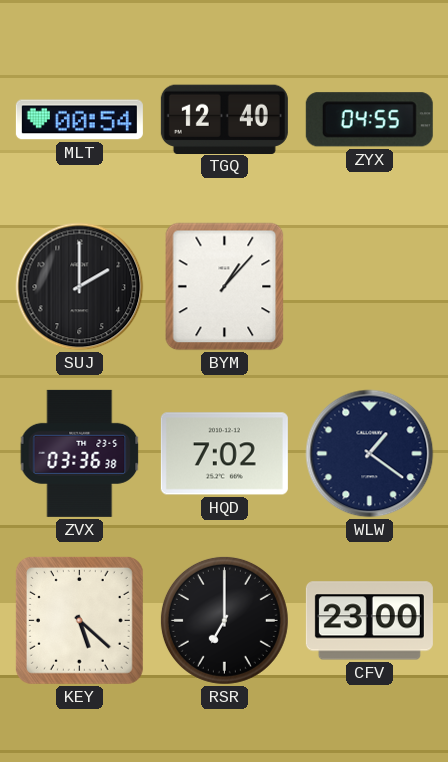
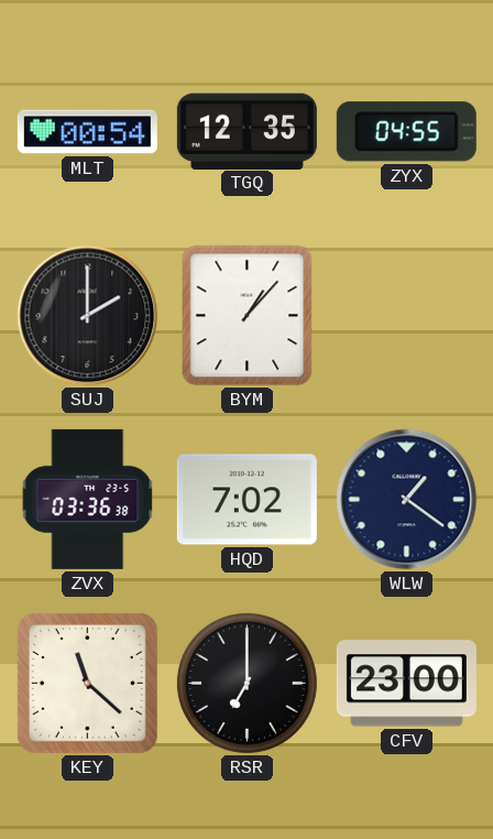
TGQ: 12:40 -> 12:35
KEY: 5:22 -> 11:22
